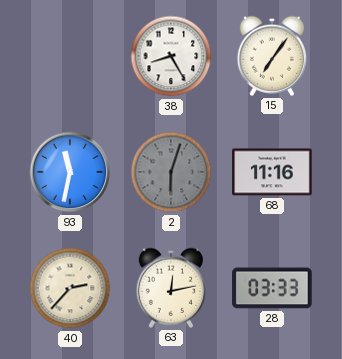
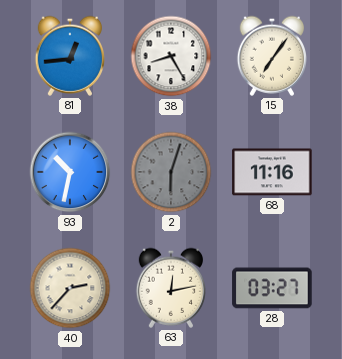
81: none -> 12:44
93: 11:32 -> 10:32
28: 03:33 -> 03:27
